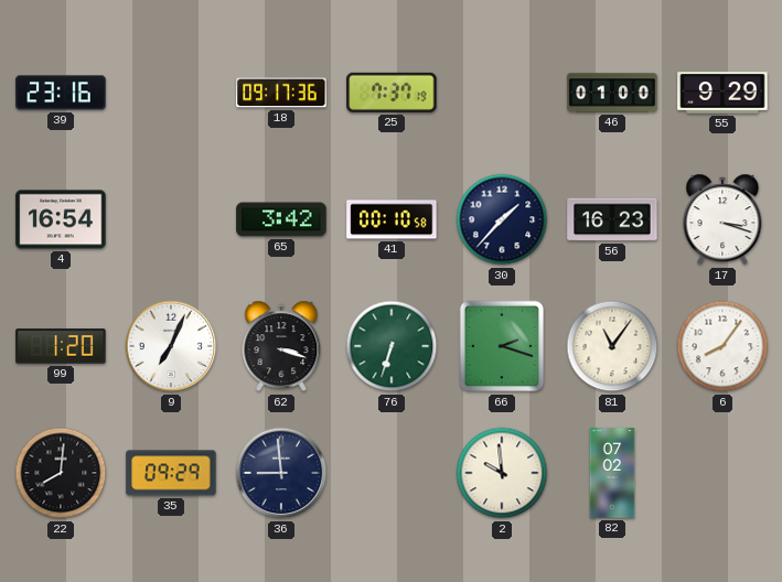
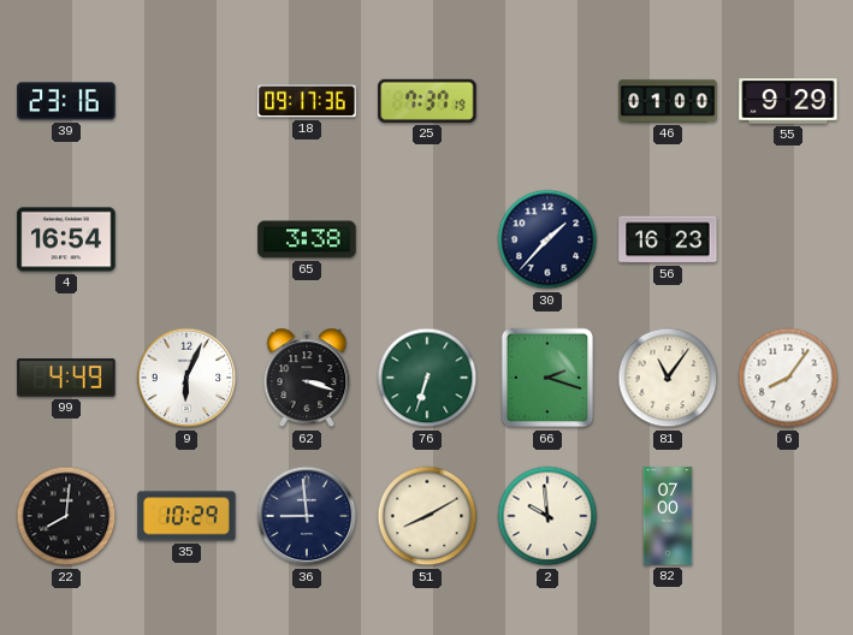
65: 3:42 -> 3:38
41: 00:10 -> none
17: 3:18 -> none
99: 1:20 -> 4:49
9: 7:04 -> 6:04
35: 09:29 -> 10:29
51: none -> 8:10
82: 07:02 -> 07:00
